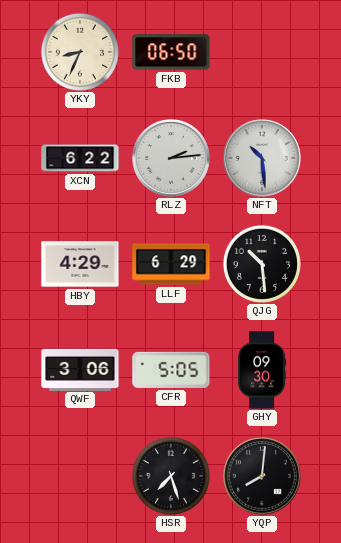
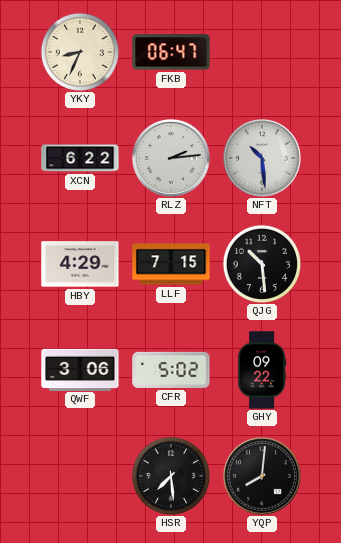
FKB: 06:50 -> 06:47
LLF: 6:29 -> 7:15
CFR: 5:05 -> 5:02
GHY: 09:30 -> 09:22
HSR: 7:27 -> 7:29
